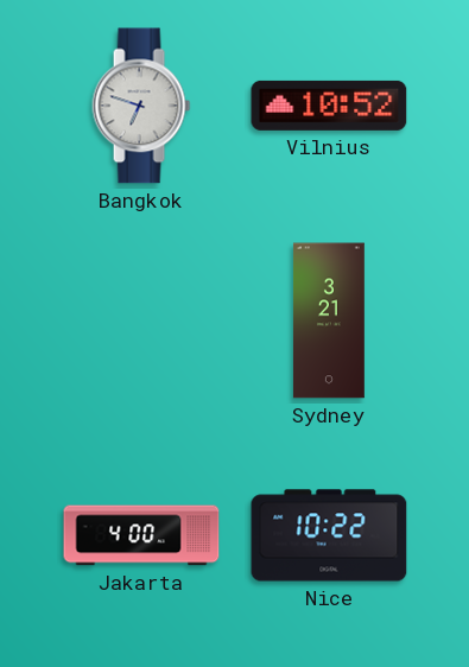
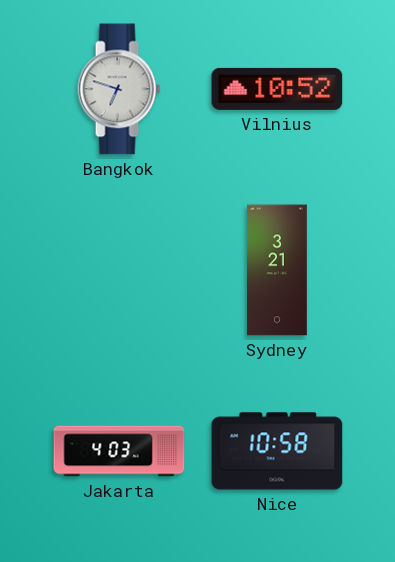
Jakarta: 4:00 -> 4:03
Nice: 10:22 -> 10:58
